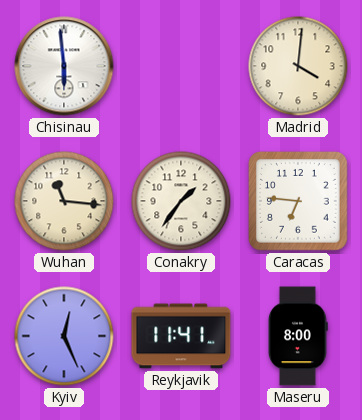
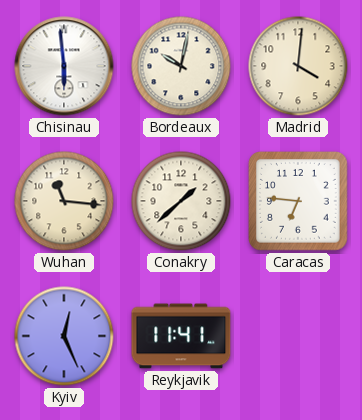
Bordeaux: none -> 10:02
Conakry: 1:36 -> 1:38
Maseru: 8:00 -> none
